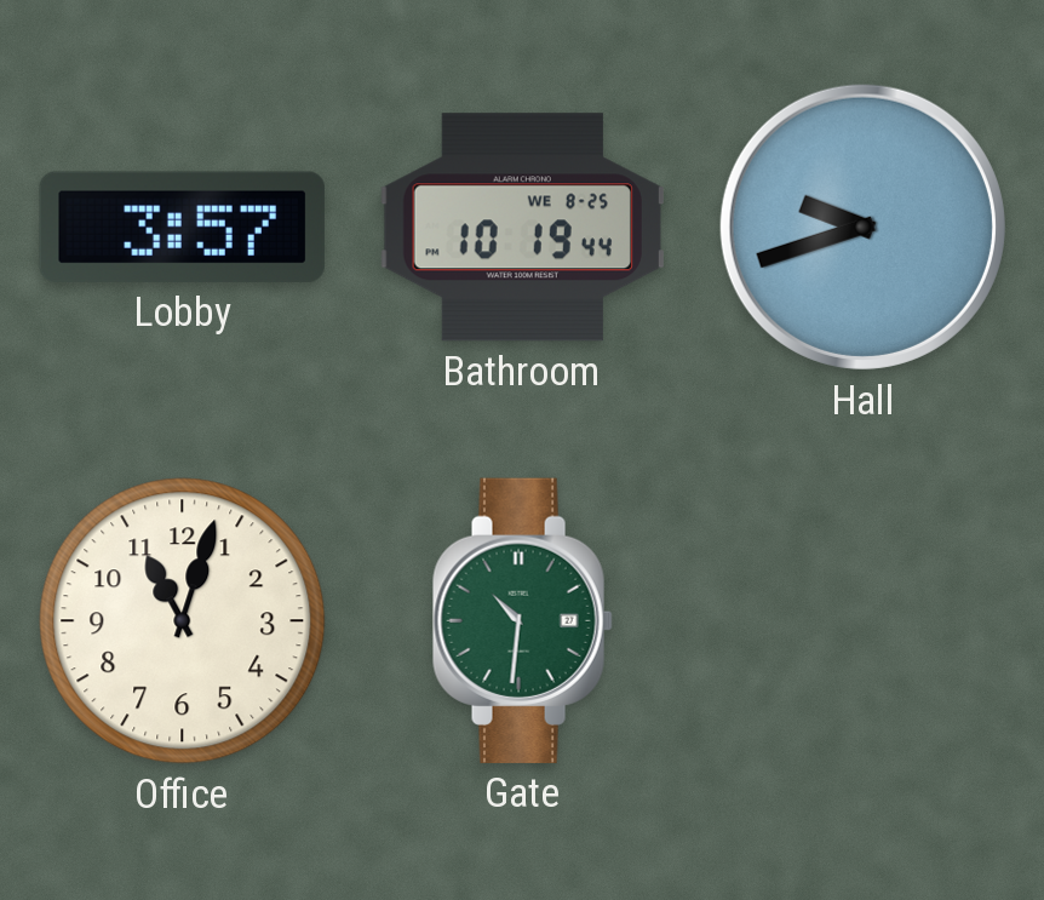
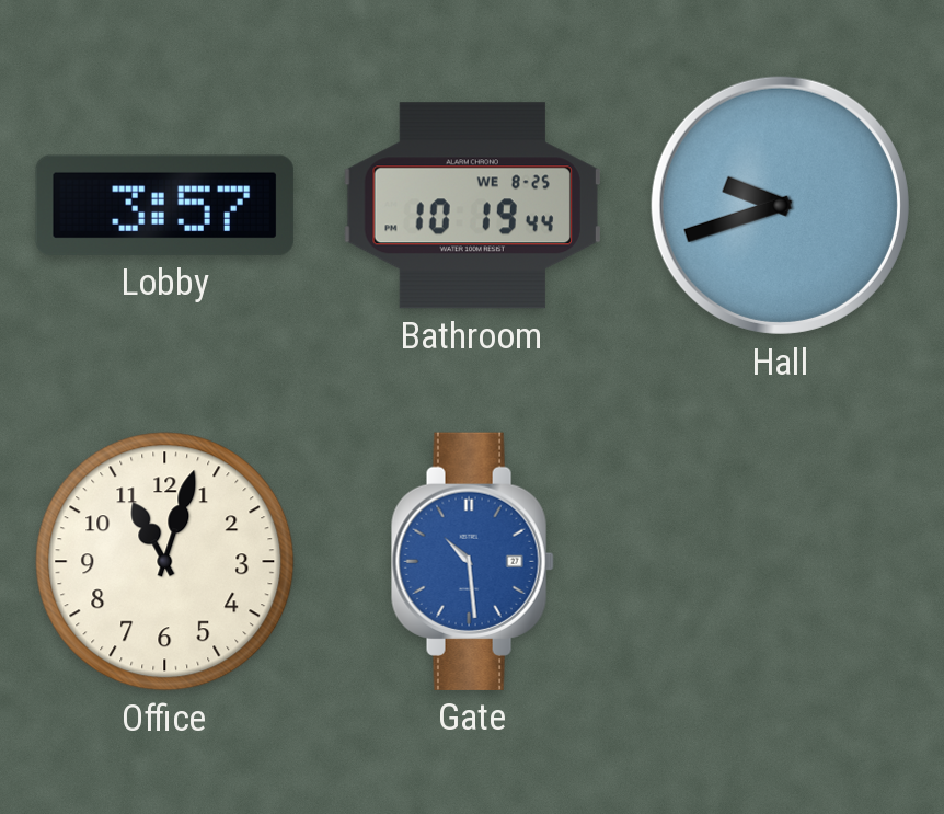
Gate: 10:31 -> 10:29
Gate dial: green -> blue
